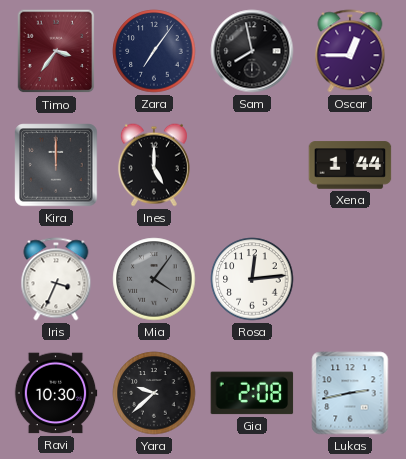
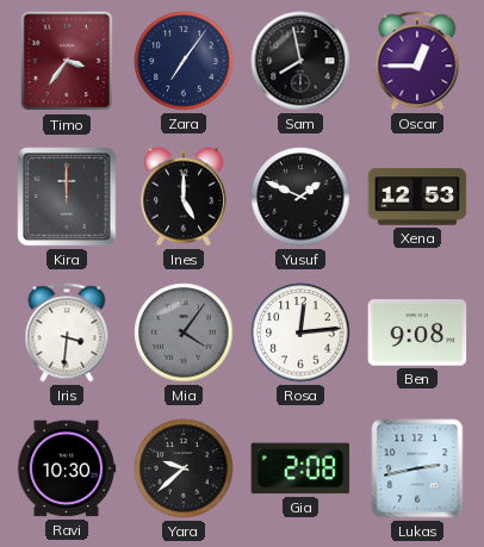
Yusuf: none -> 1:49
Xena: 1:44 -> 12:53
Iris: 3:34 -> 3:31
Ben: none -> 9:08
